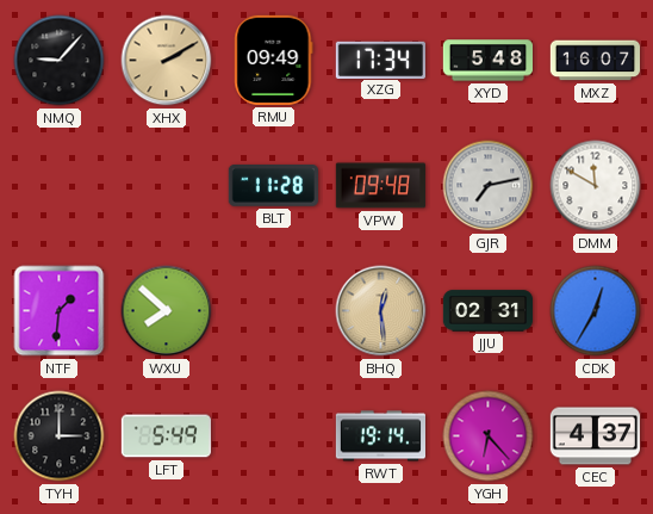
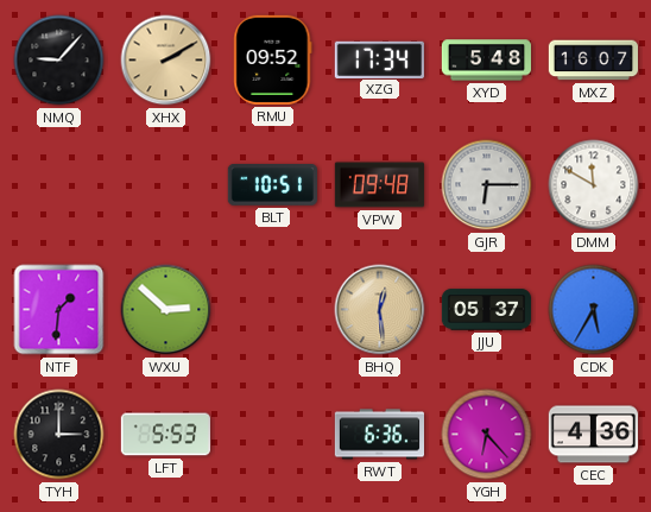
RMU: 09:49 -> 09:52
BLT: 11:28 -> 10:51
GJR: 7:13 -> 6:15
WXU: 7:52 -> 2:52
JJU: 02:31 -> 05:37
CDK: 12:35 -> 5:35
LFT: 5:49 -> 5:53
RWT: 19:14 -> 6:36
CEC: 4:37 -> 4:36
